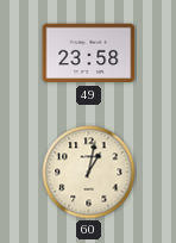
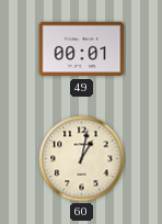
49: 23:58 -> 00:01
